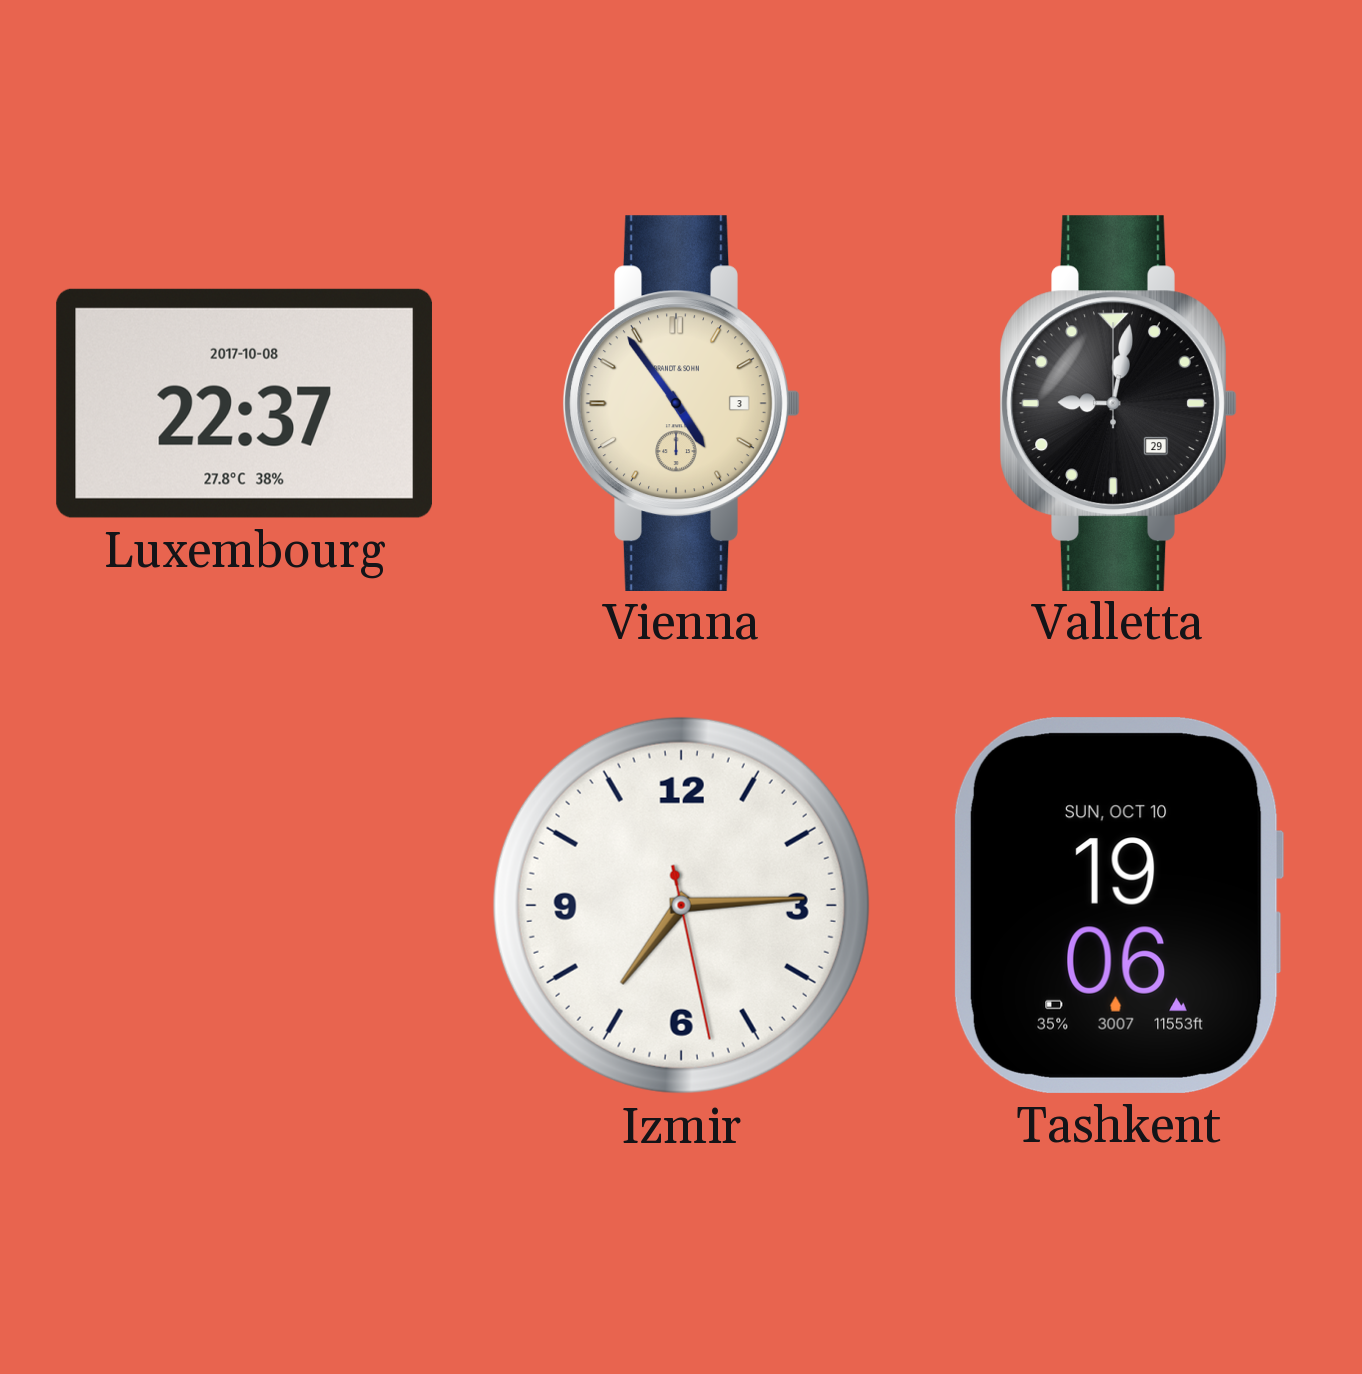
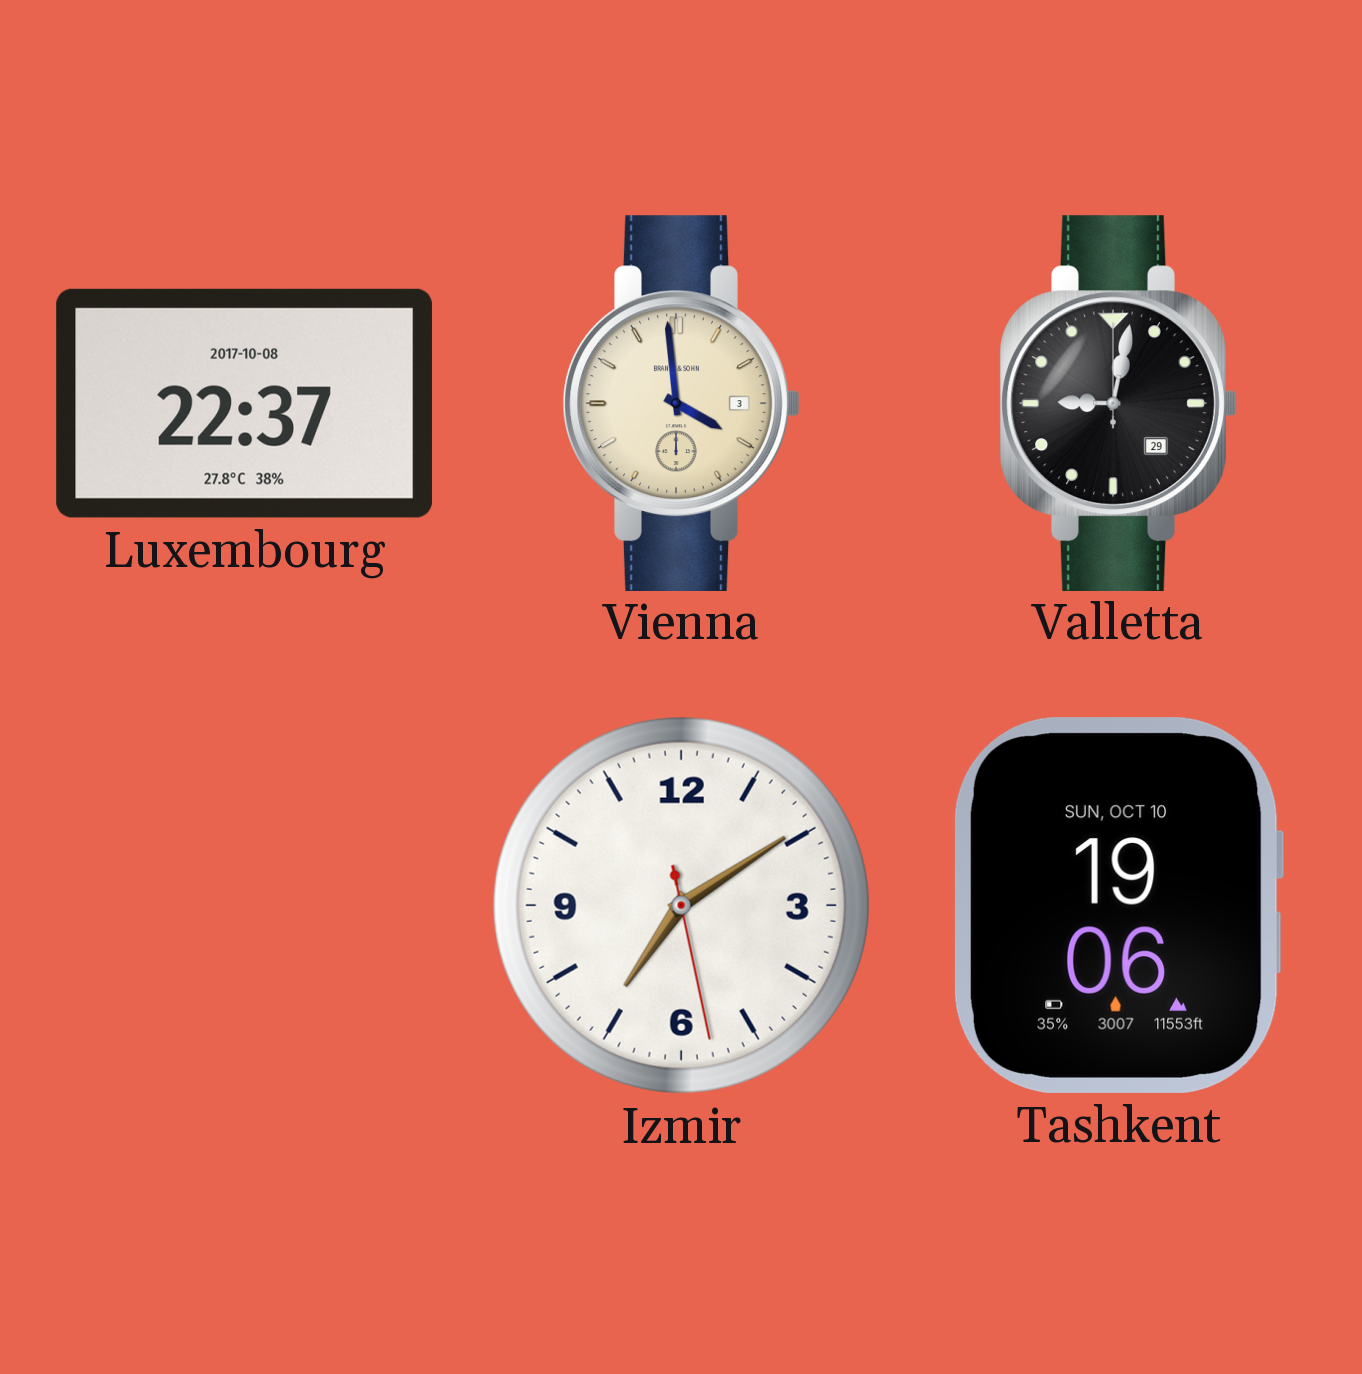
Vienna: 4:54 -> 3:59
Izmir: 7:14 -> 7:09
